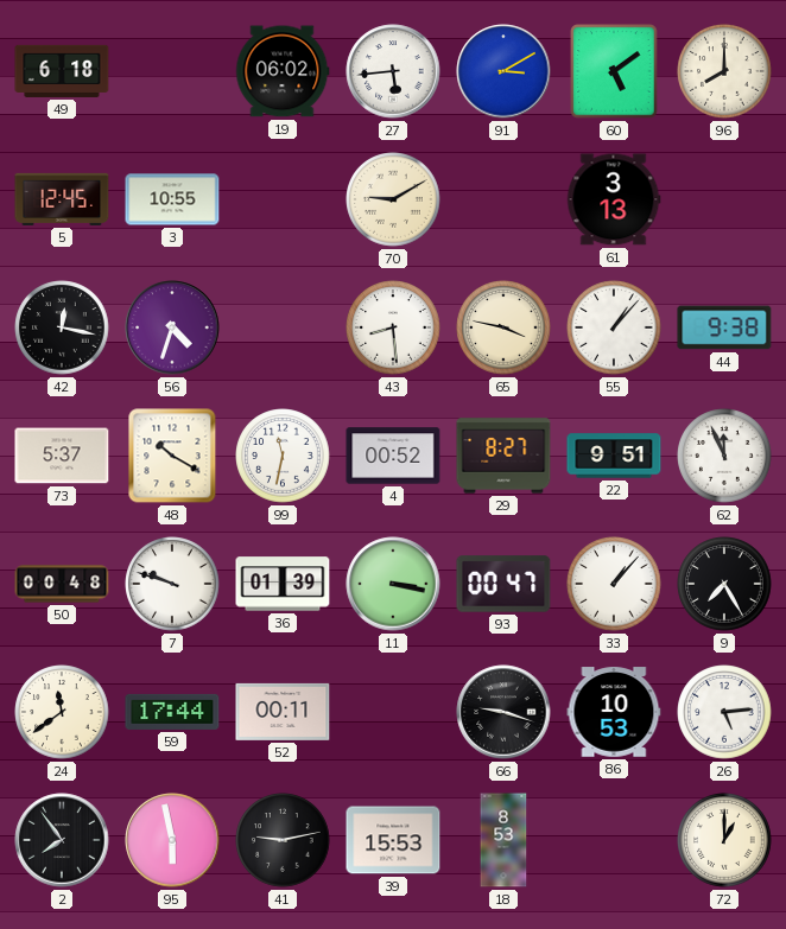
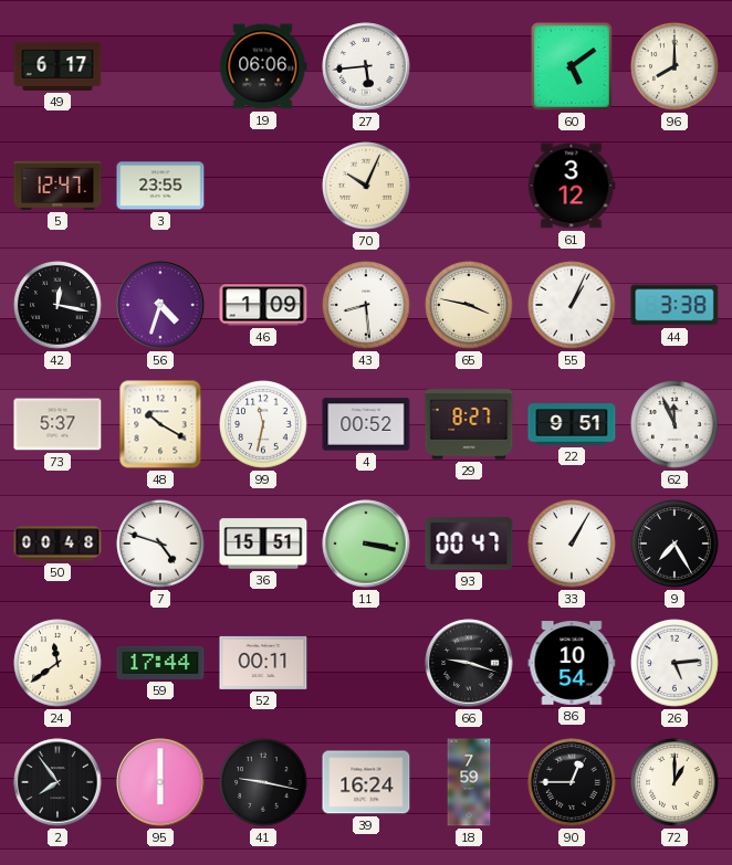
49: 6:18 -> 6:17
19: 06:02 -> 06:06
91: 3:10 -> none
5: 12:45 -> 12:47
3: 10:55 -> 23:55
70: 9:10 -> 10:04
61: 3:13 -> 3:12
46: none -> 1:09
55: 1:07 -> 1:04
44: 9:38 -> 3:38
7: 9:48 -> 4:48
36: 01:39 -> 15:51
33: 1:07 -> 1:05
86: 10:53 -> 10:54
95: 5:58 -> 6:00
41: 9:13 -> 9:17
39: 15:53 -> 16:24
18: 8:53 -> 7:59
90: none -> 12:45
